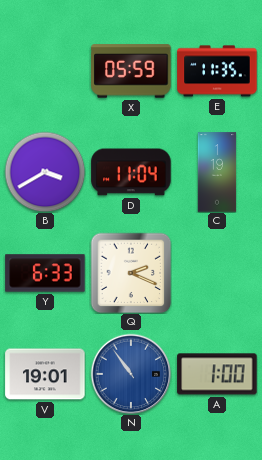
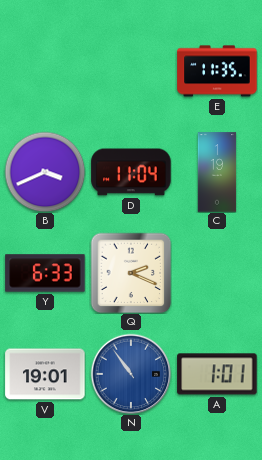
X: 05:59 -> none
B: 3:40 -> 3:41
A: 1:00 -> 1:01
